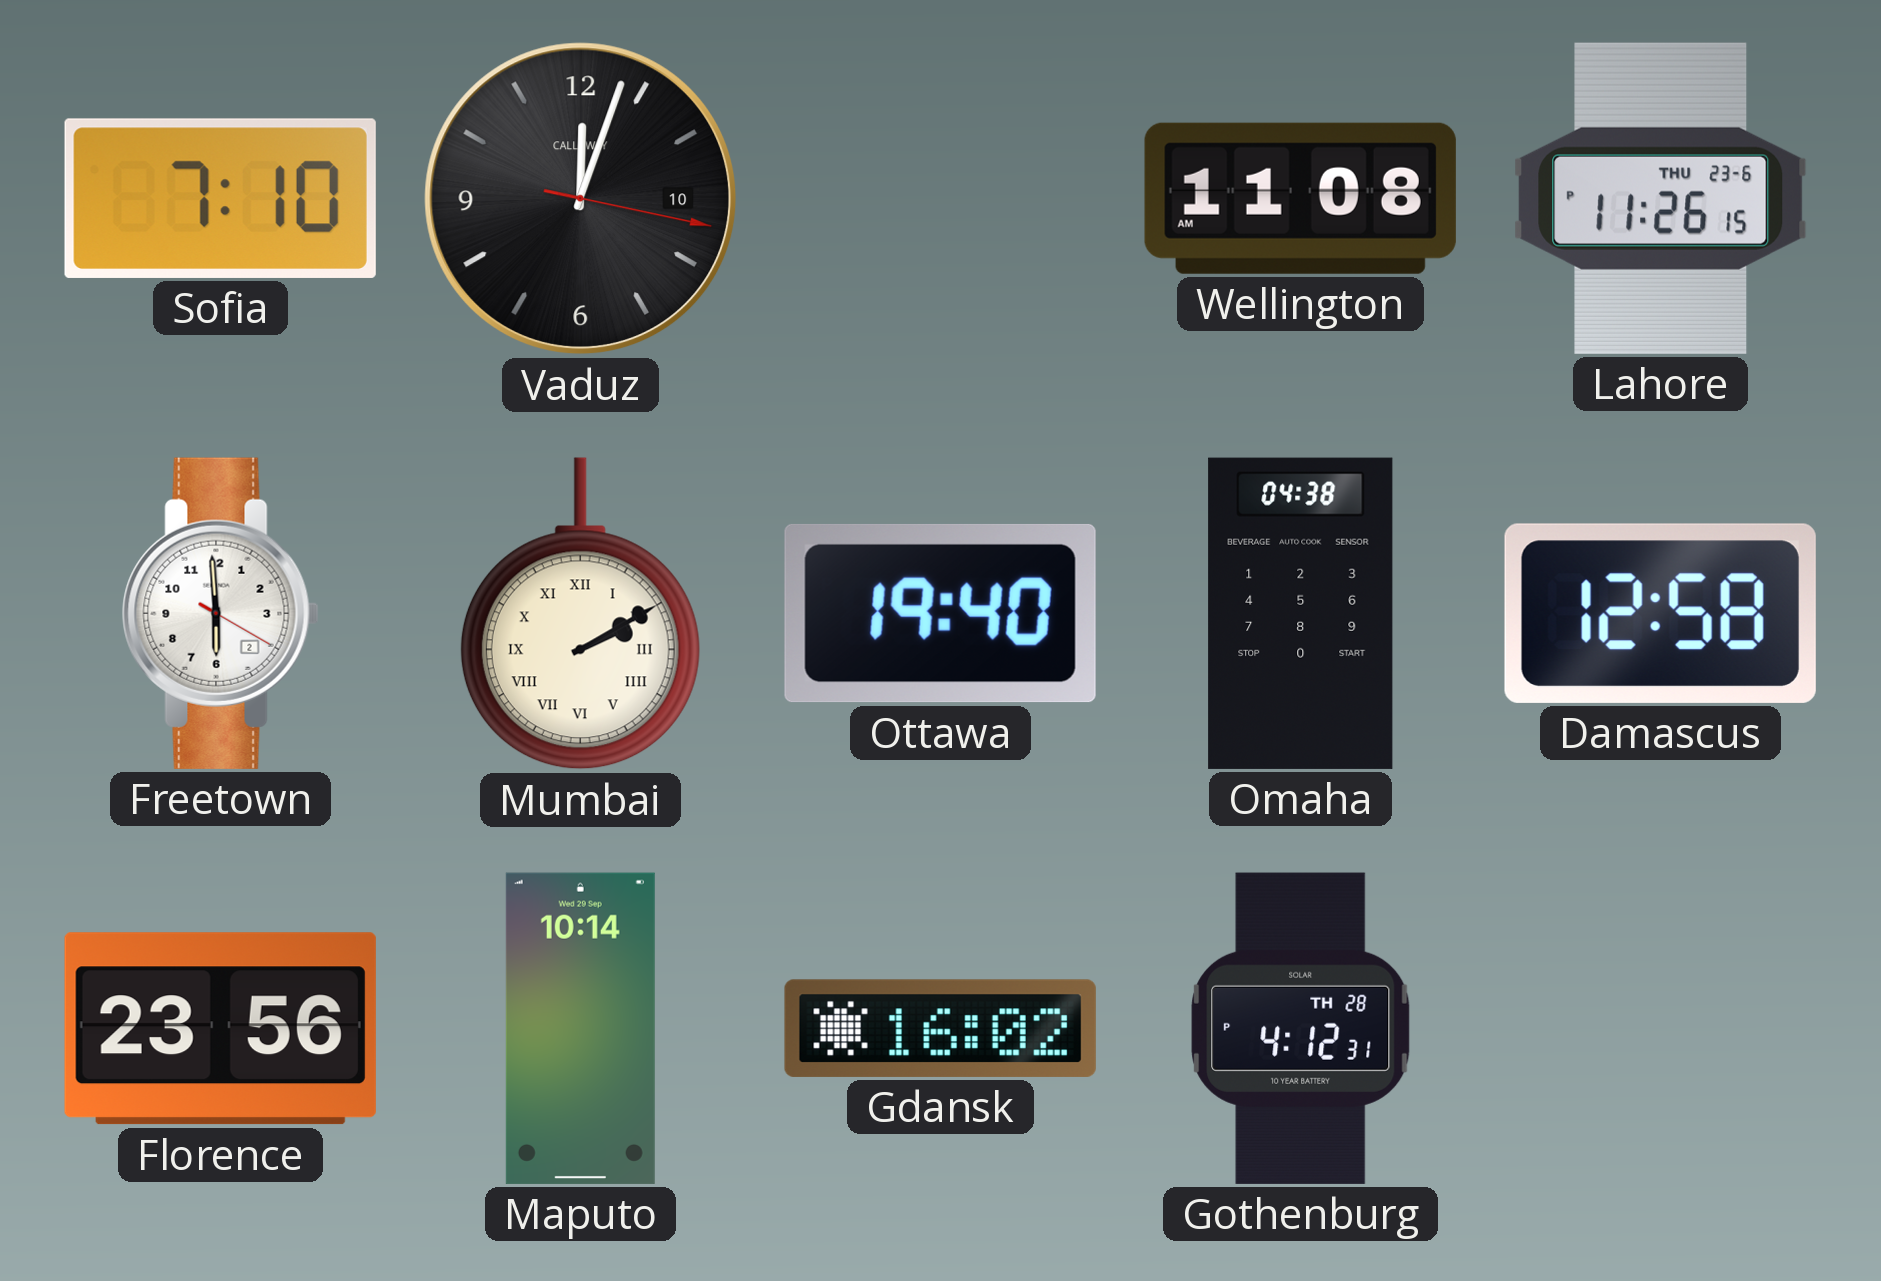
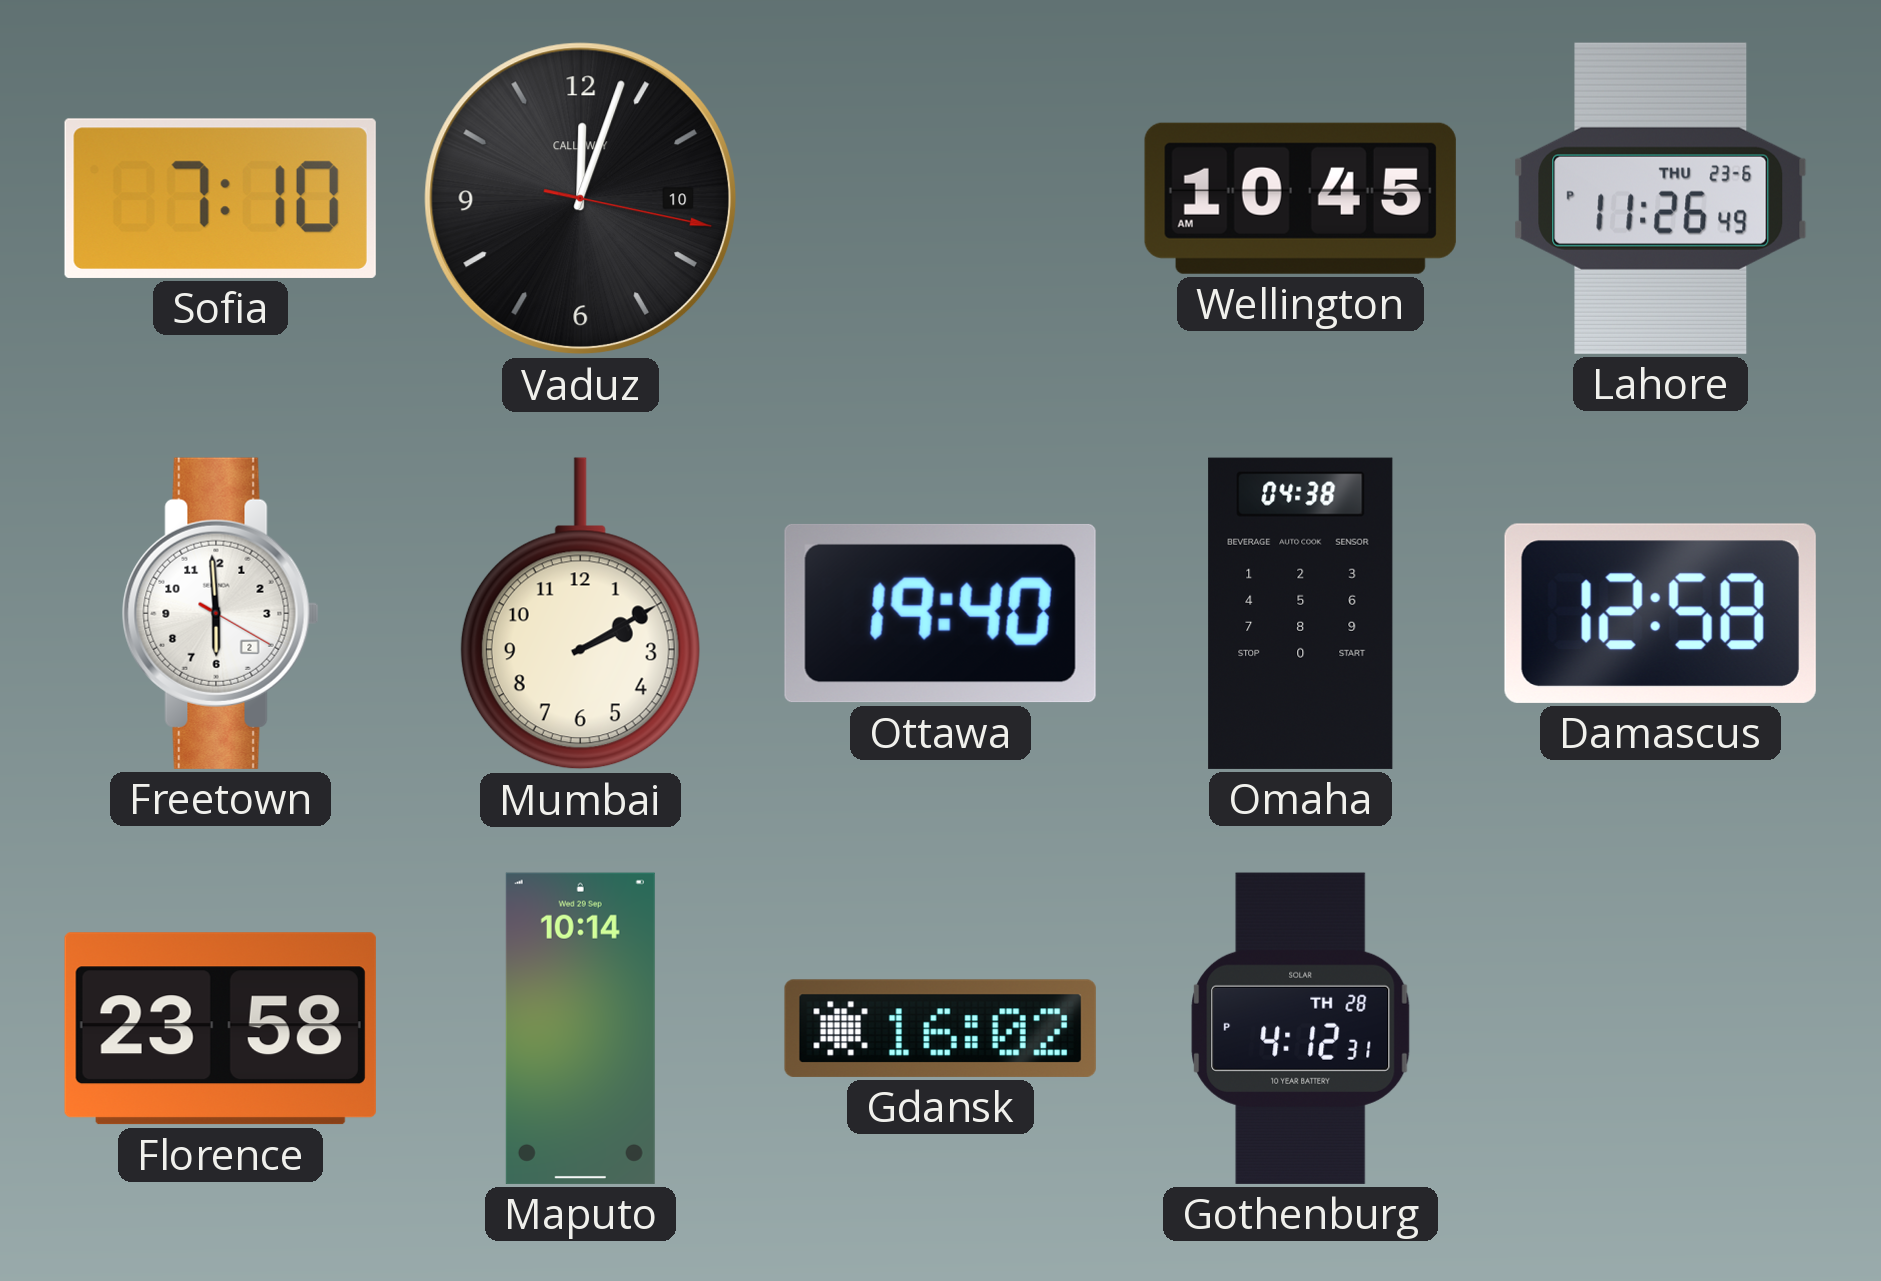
Wellington: 11:08 -> 10:45
Lahore: 11:26:15 PM -> 11:26:49 PM
Mumbai numerals: Roman -> Arabic
Florence: 23:56 -> 23:58
